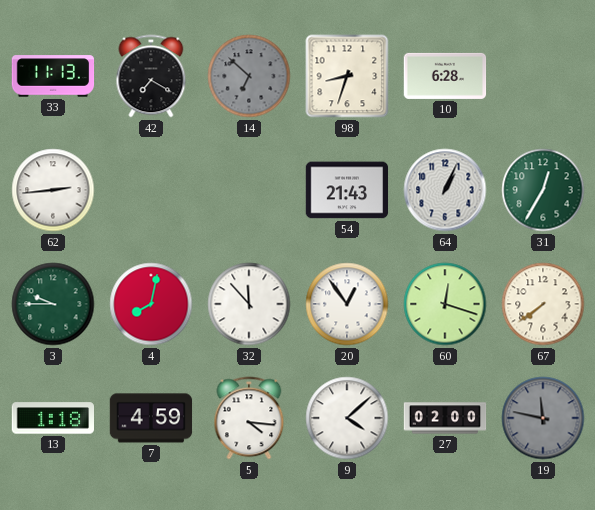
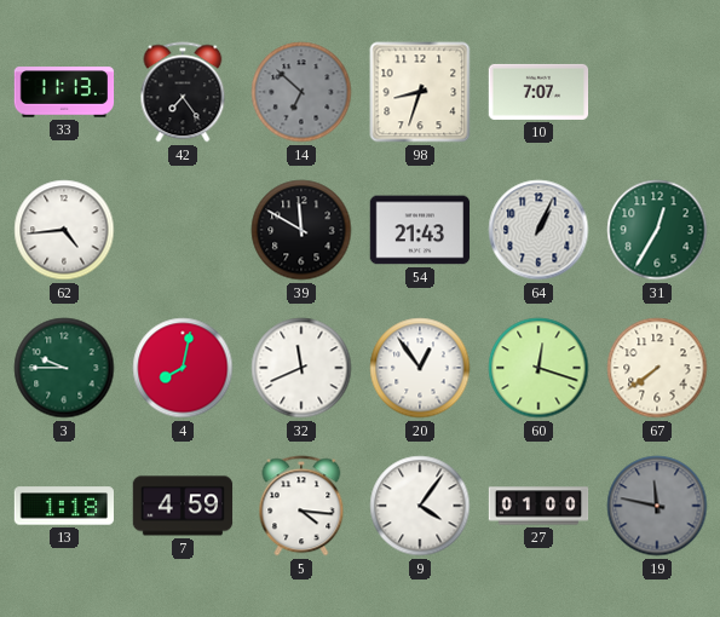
42: 7:20 -> 7:24
10: 6:28 -> 7:07
62: 2:44 -> 4:44
39: none -> 11:50
32: 11:53 -> 11:41
9: 4:08 -> 4:06
27: 02:00 -> 01:00
